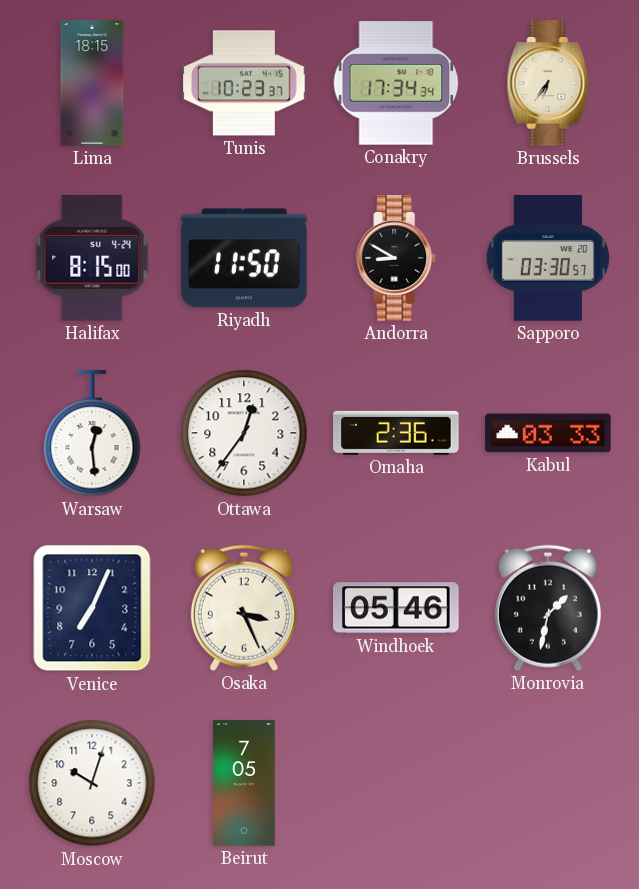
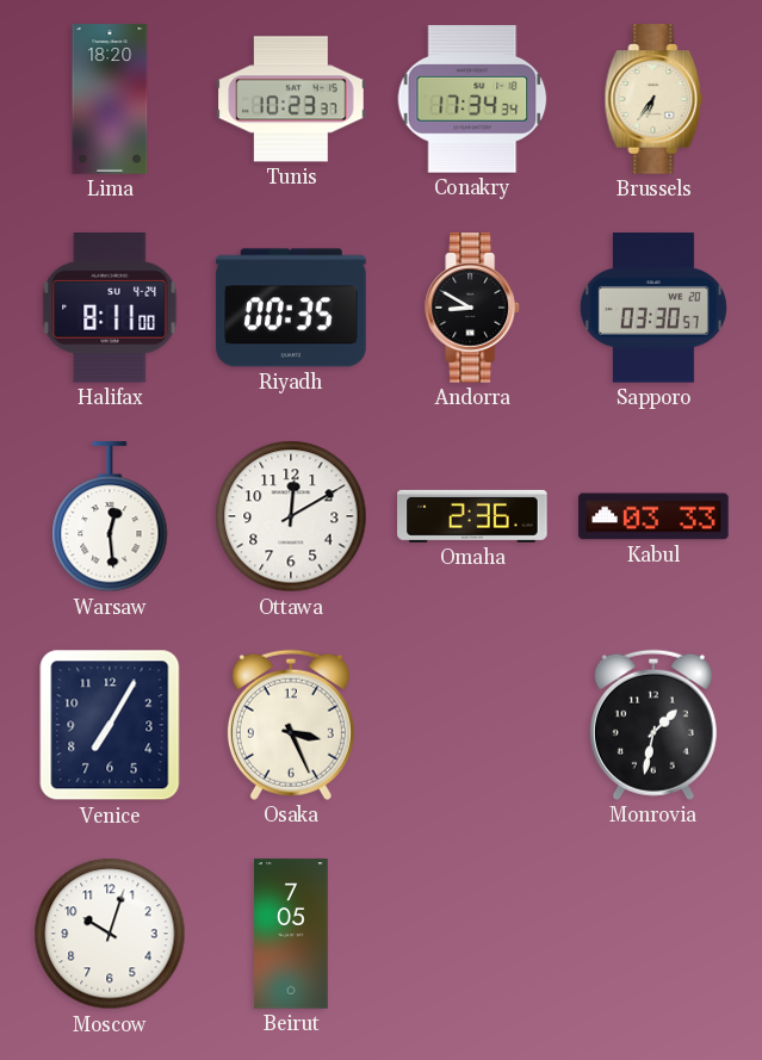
Lima: 18:15 -> 18:20
Halifax: 8:15 -> 8:11
Riyadh: 11:50 -> 00:35
Ottawa: 12:36 -> 12:10
Venice: 7:04 -> 7:05
Windhoek: 05:46 -> none
